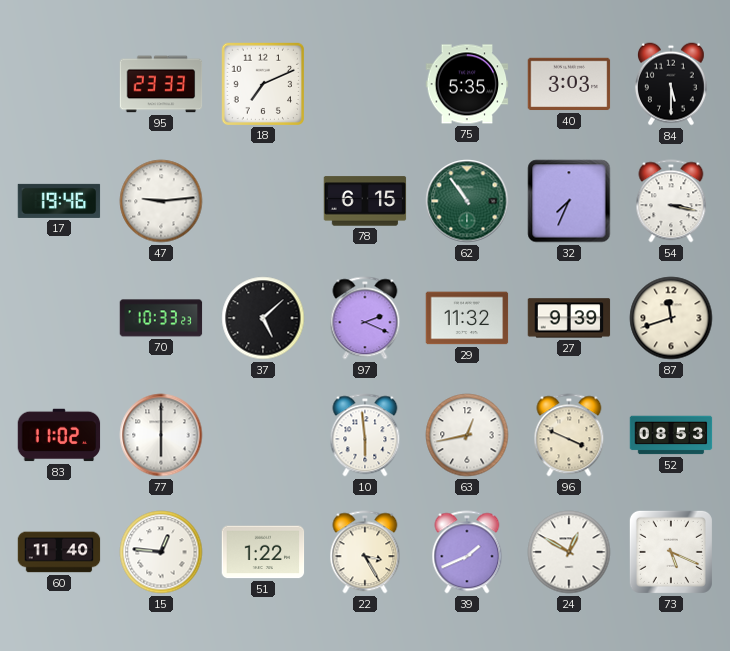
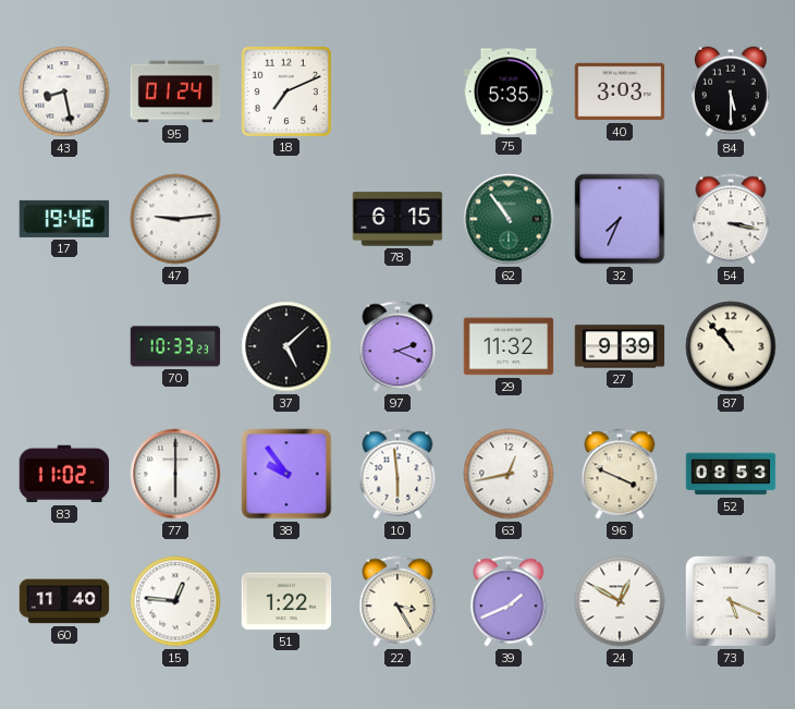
43: none -> 8:28
95: 23:33 -> 01:24
87: 11:42 -> 10:53
38: none -> 9:54
